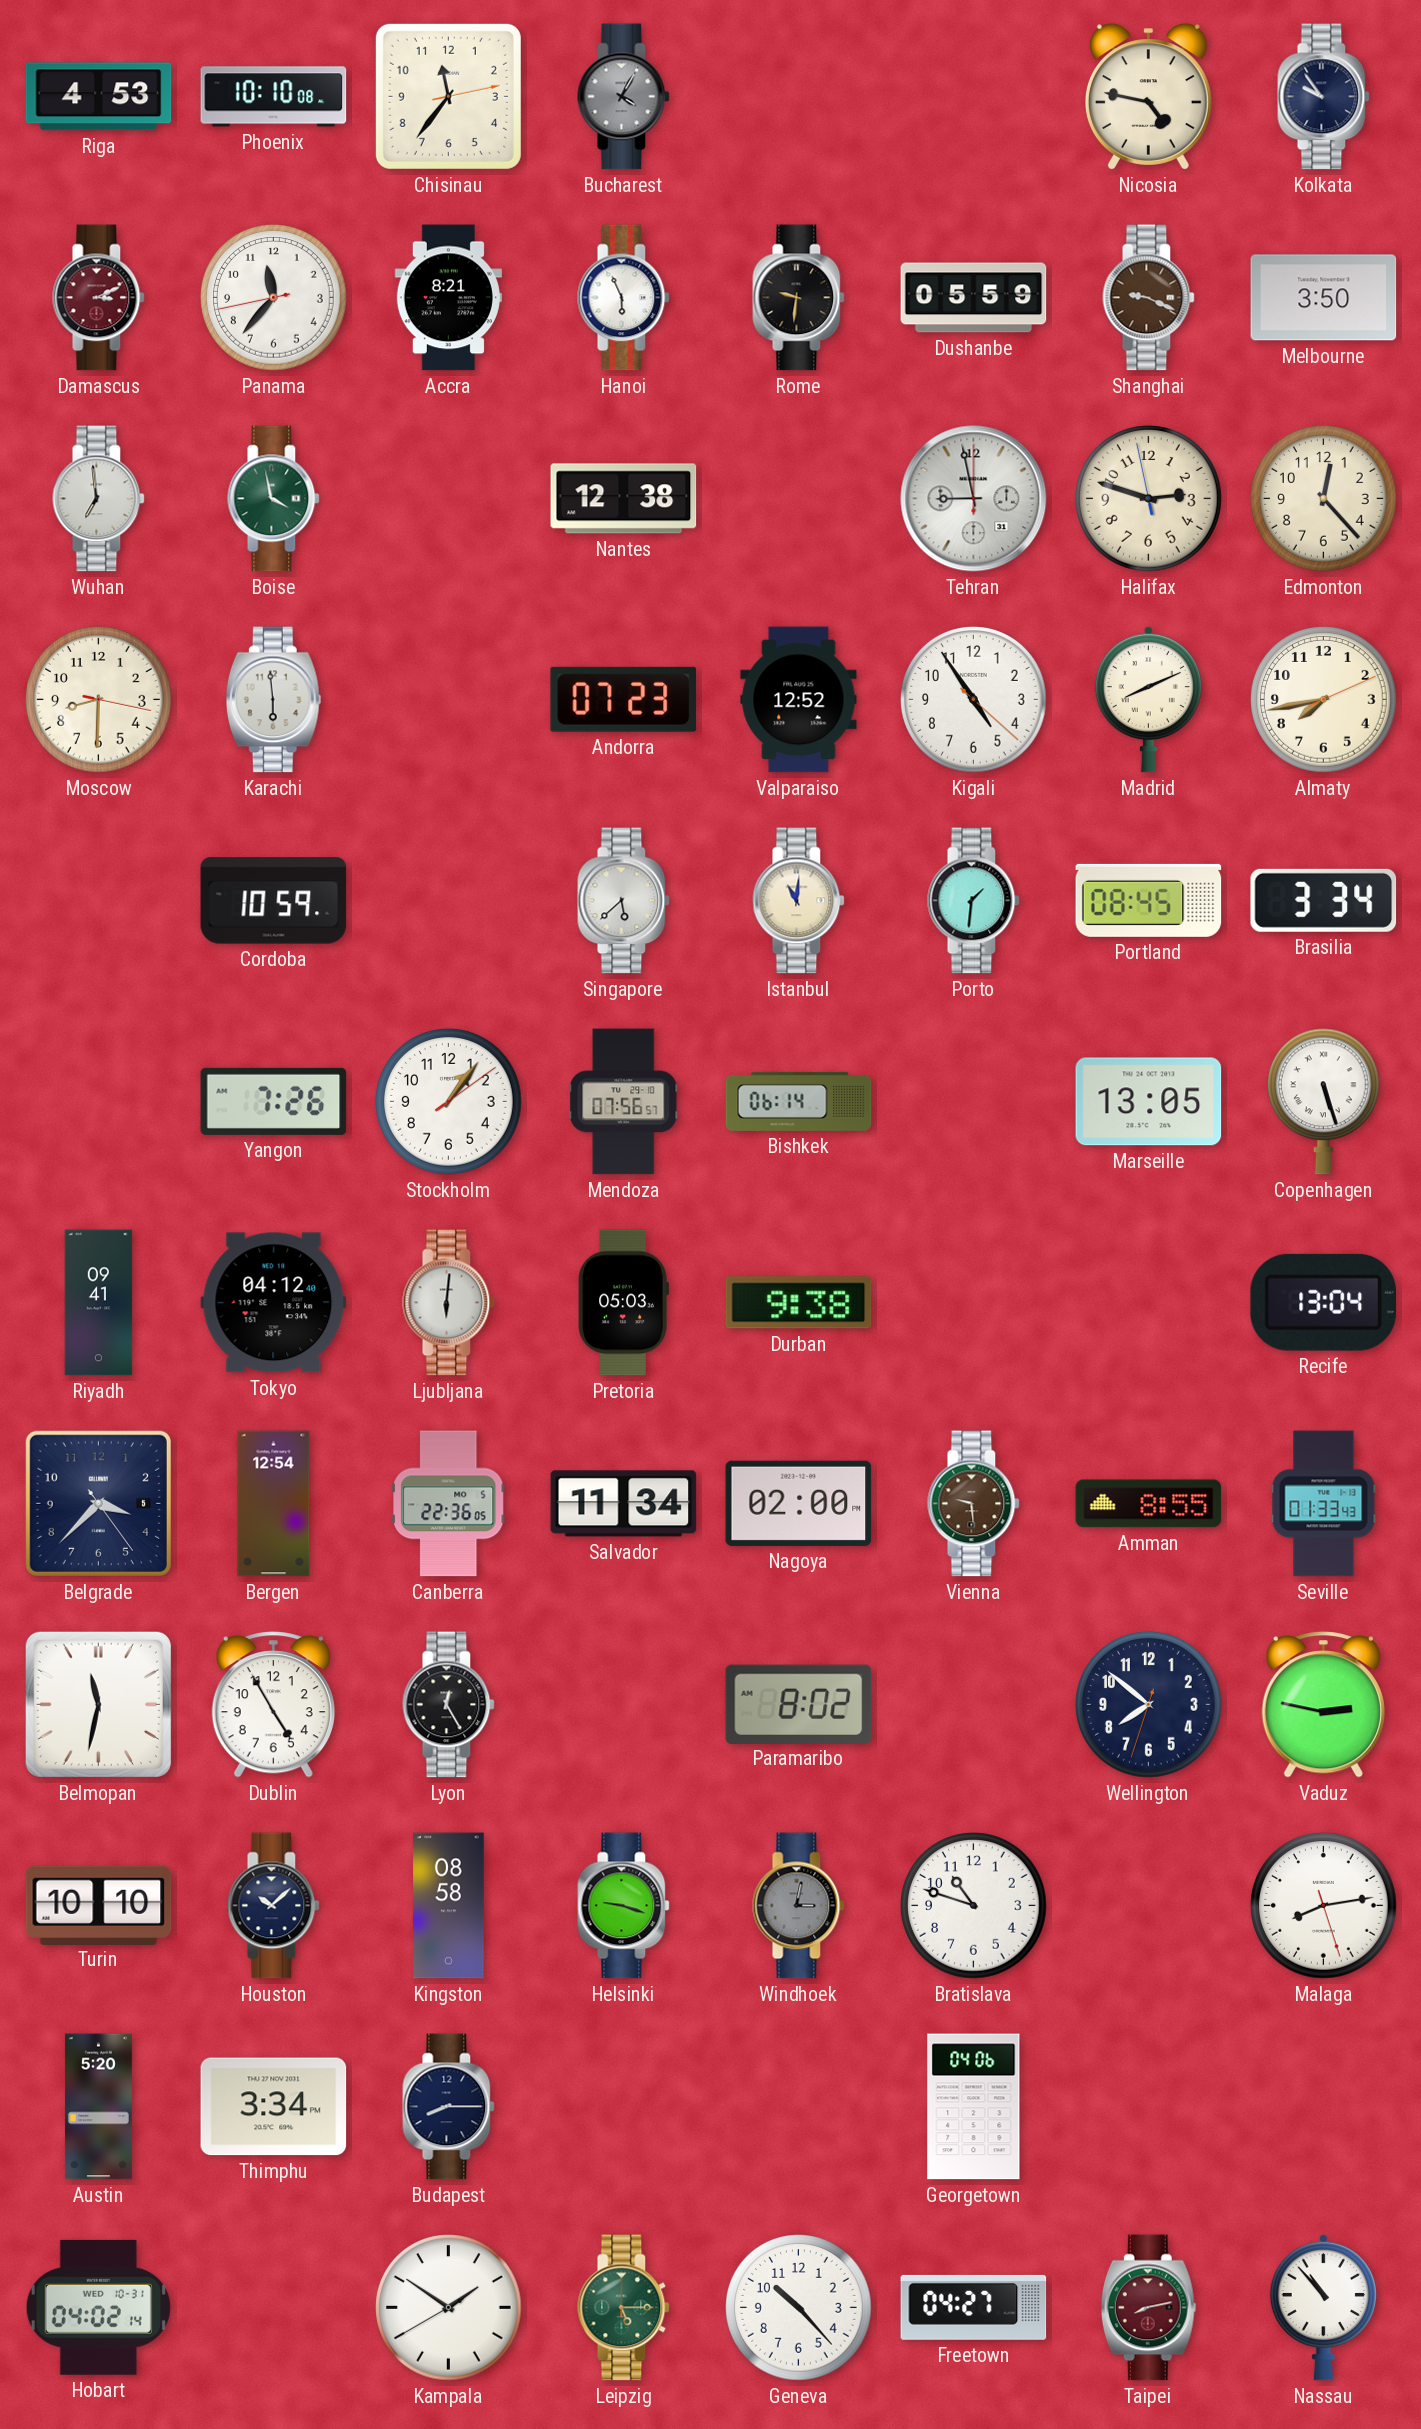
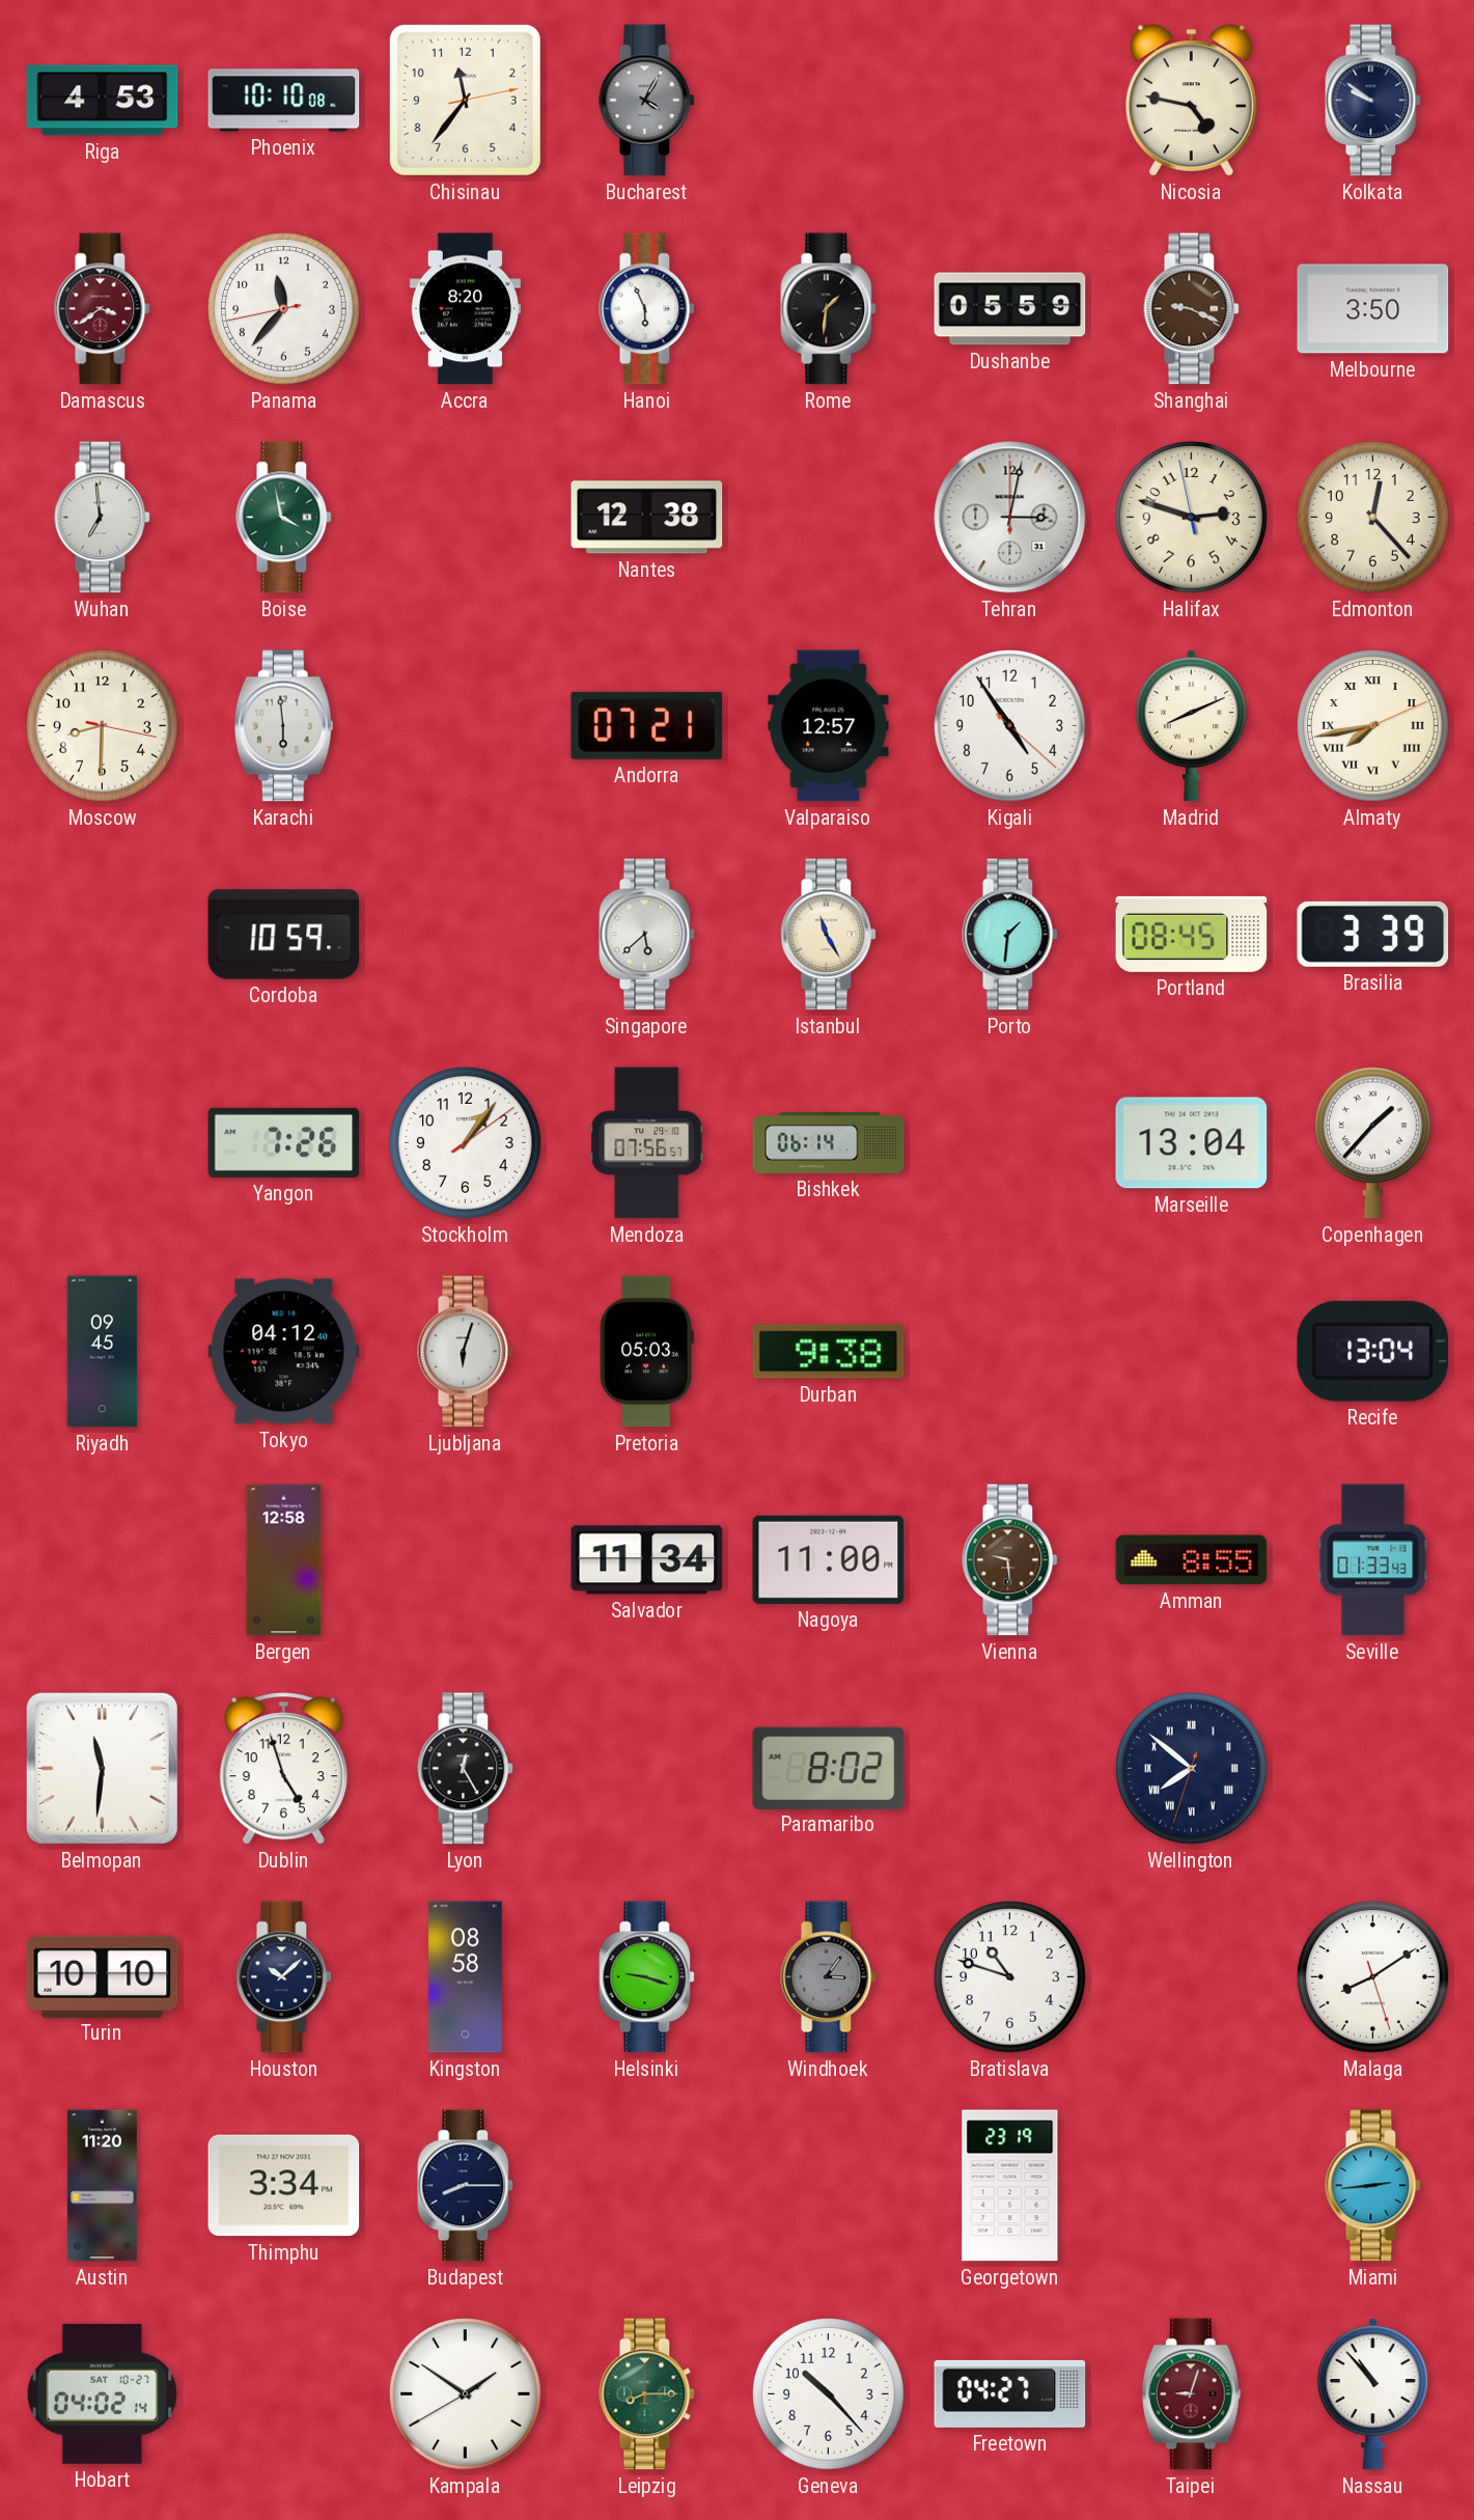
Kolkata: 9:54 -> 9:51
Damascus: 3:11 -> 3:39
Accra: 8:21 -> 8:20
Rome: 9:31 -> 1:31
Tehran: 8:58 -> 3:02
Andorra: 07:23 -> 07:21
Valparaiso: 12:52 -> 12:57
Almaty numerals: Arabic -> Roman
Istanbul: 11:01 -> 11:25
Brasilia: 3:34 -> 3:39
Marseille: 13:05 -> 13:04
Copenhagen: 5:27 -> 1:37
Riyadh: 09:41 -> 09:45
Ljubljana: 6:01 -> 6:03
Belgrade: 3:37 -> none
Bergen: 12:54 -> 12:58
Canberra: 22:36 -> none
Nagoya: 02:00 -> 11:00
Belmopan: 11:32 -> 11:31
Dublin: 4:55 -> 4:57
Wellington numerals: Arabic -> Roman
Vaduz: 2:47 -> none
Windhoek: 3:02 -> 3:06
Malaga: 8:13 -> 8:09
Austin: 5:20 -> 11:20
Georgetown: 04:06 -> 23:19
Miami: none -> 2:44
Hobart date: WED 10-31 -> SAT 10-27
Leipzig: 5:15 -> 8:15
Taipei: 8:13 -> 9:03
